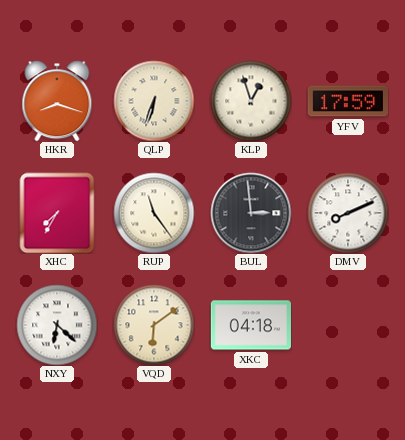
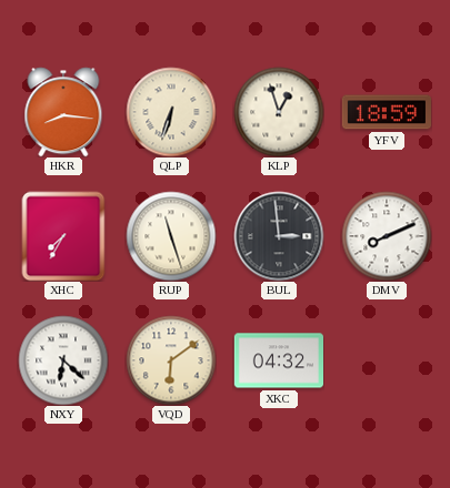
HKR: 8:18 -> 8:16
YFV: 17:59 -> 18:59
RUP: 11:24 -> 11:27
XKC: 04:18 -> 04:32
